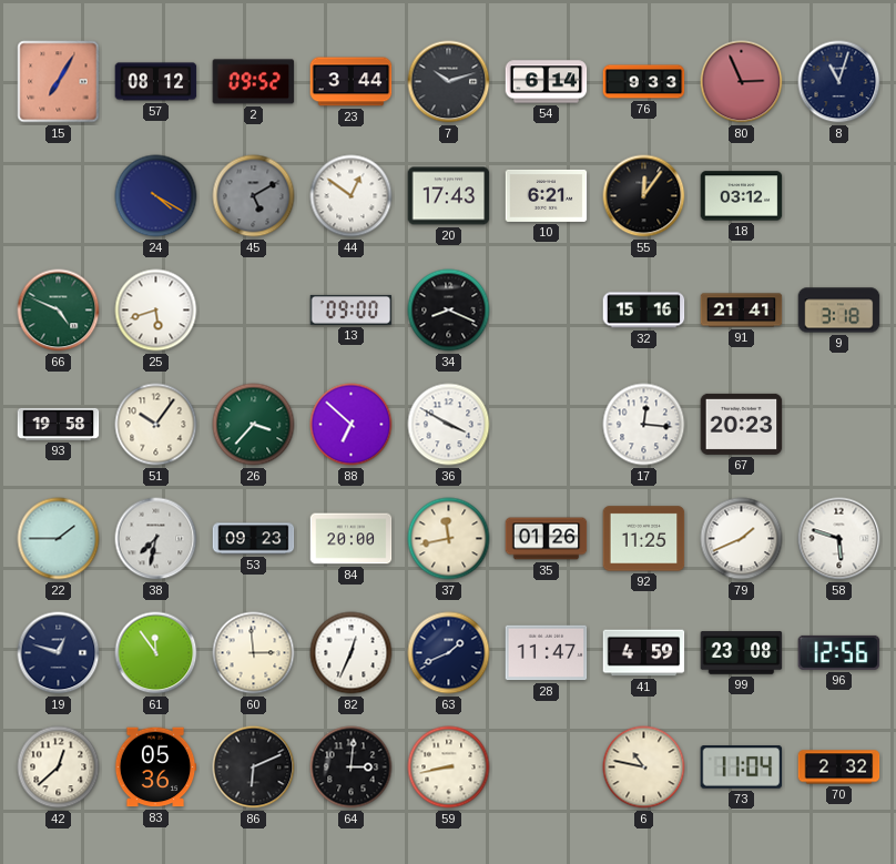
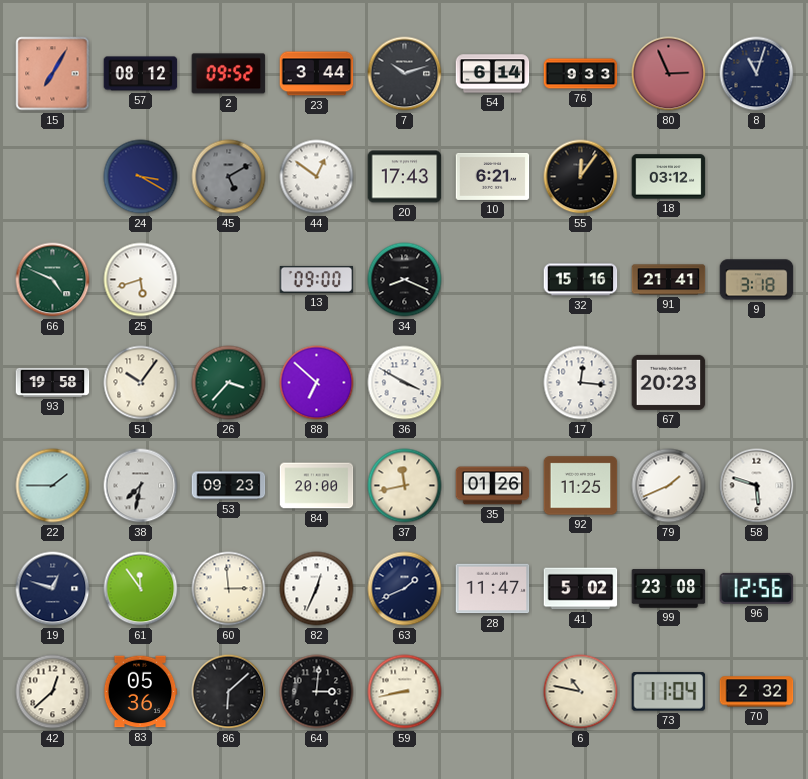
24: 4:20 -> 3:20
41: 4:59 -> 5:02
86: 6:11 -> 6:08
